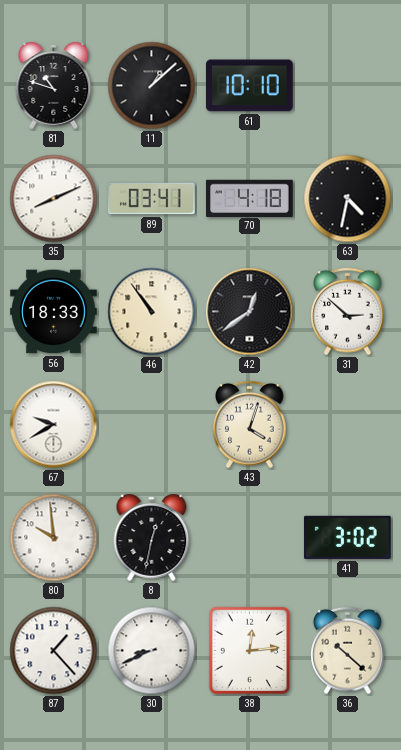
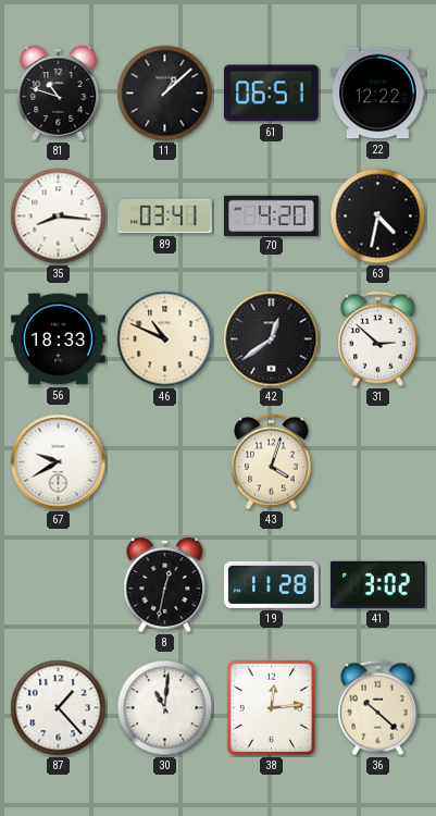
61: 10:10 -> 06:51
22: none -> 12:22
35: 8:11 -> 8:16
70: 4:18 -> 4:20
46: 10:54 -> 10:49
80: 9:59 -> none
19: none -> 11:28
30: 8:41 -> 11:01
